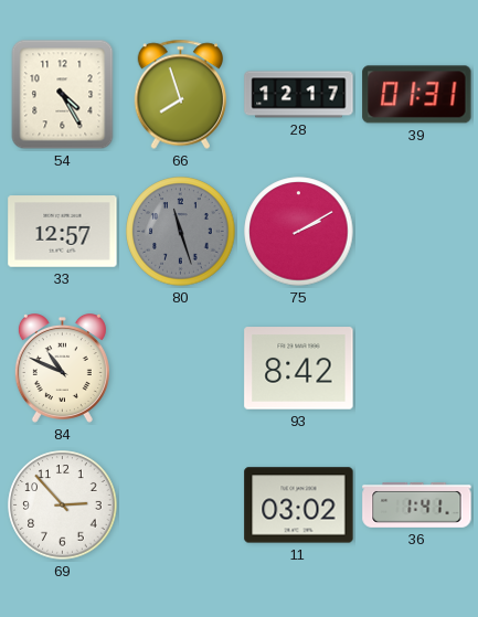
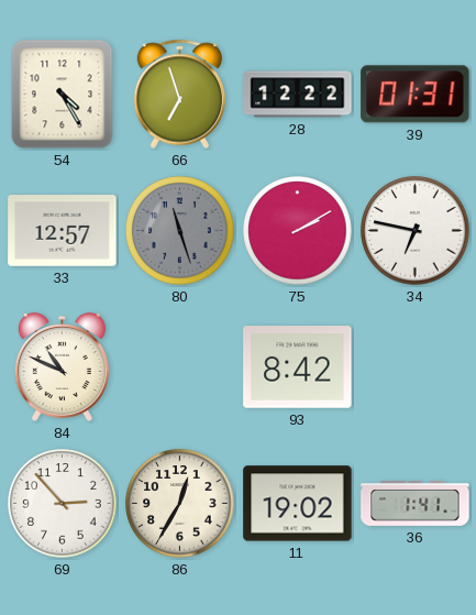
66: 7:57 -> 6:57
28: 12:17 -> 12:22
34: none -> 6:47
86: none -> 12:35
11: 03:02 -> 19:02
